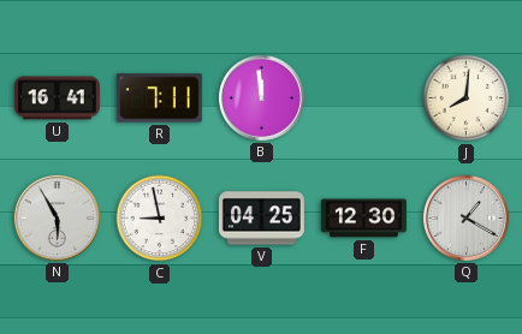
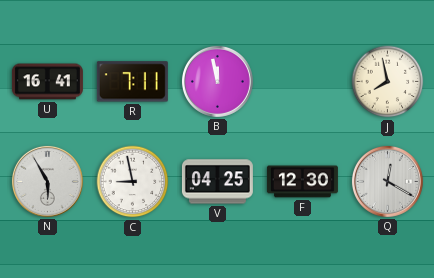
B: 11:59 -> 11:58
J: 8:01 -> 7:58
Q: 1:20 -> 12:20
